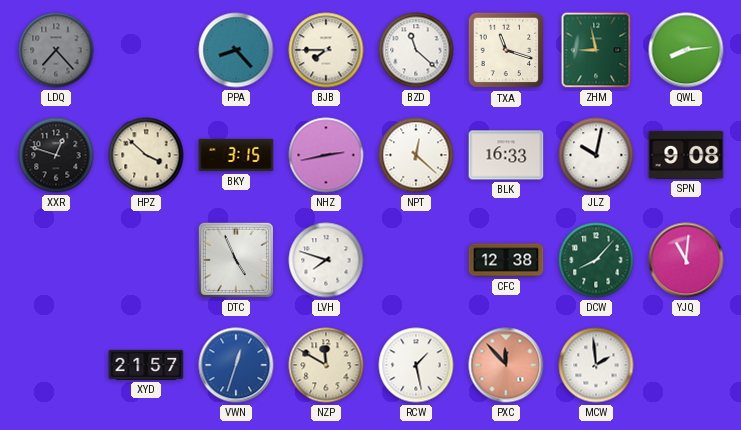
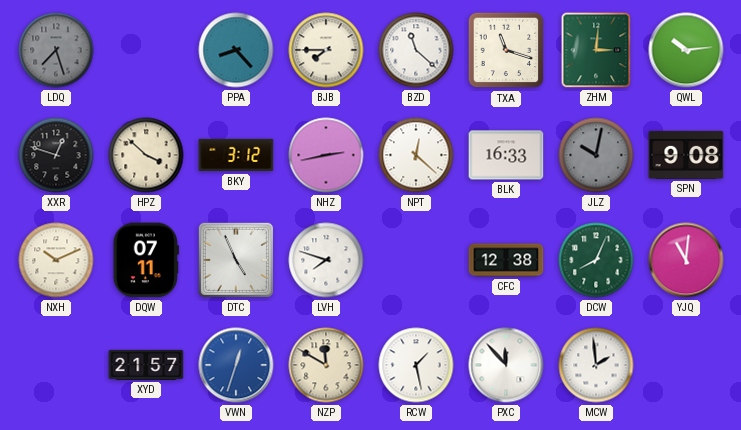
LDQ: 7:23 -> 7:27
ZHM: 8:58 -> 3:01
QWL: 8:14 -> 10:14
BKY: 3:15 -> 3:12
JLZ dial: white -> grey
NXH: none -> 10:11
DQW: none -> 07:11
DCW: 8:07 -> 8:04
PXC dial: salmon -> white
